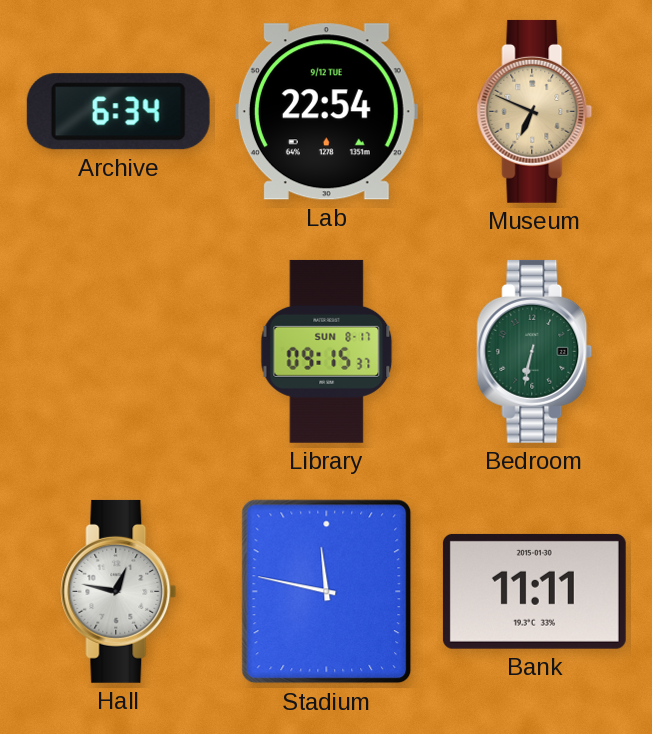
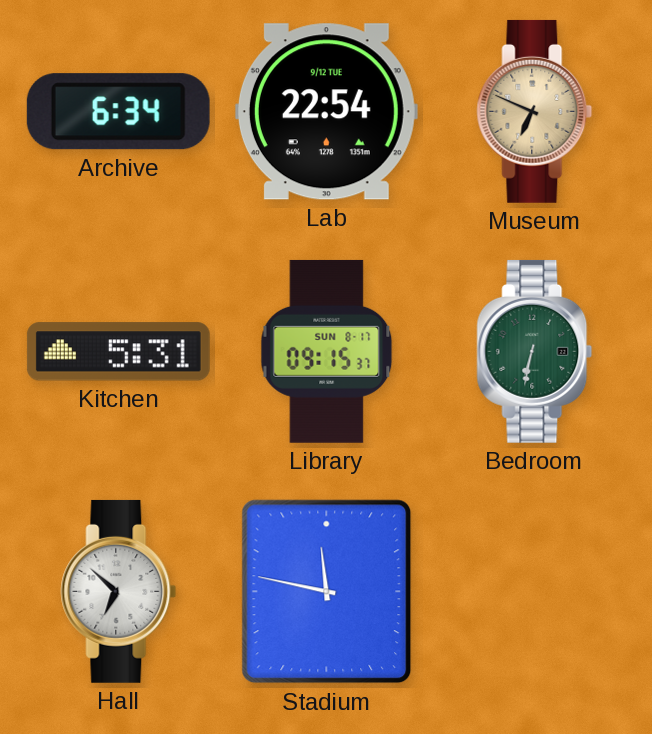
Kitchen: none -> 5:31
Hall: 12:47 -> 6:52
Bank: 11:11 -> none
